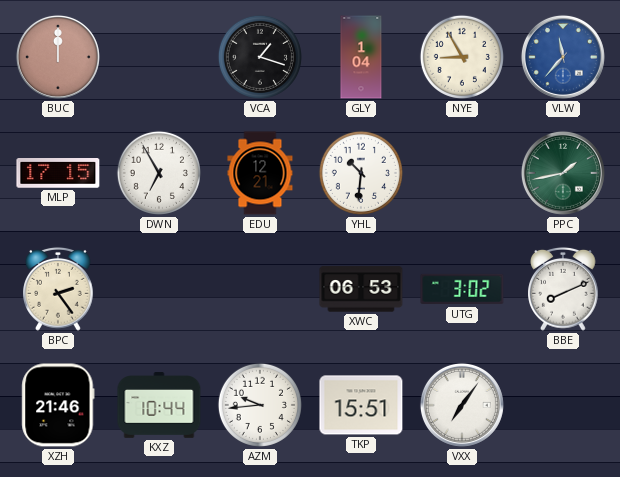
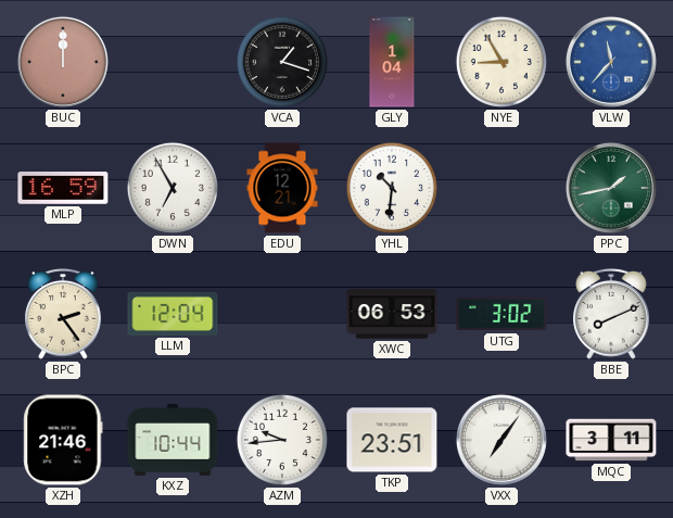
MLP: 17:15 -> 16:59
LLM: none -> 12:04
TKP: 15:51 -> 23:51
MQC: none -> 3:11
